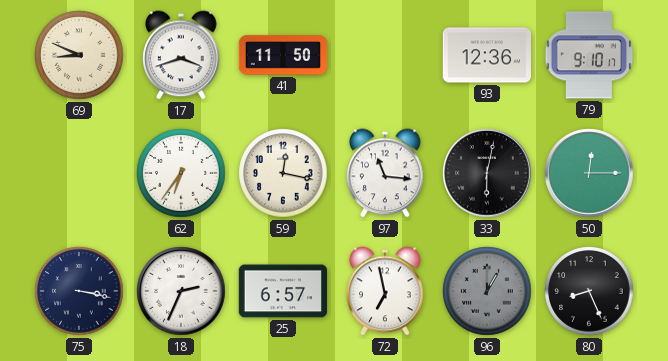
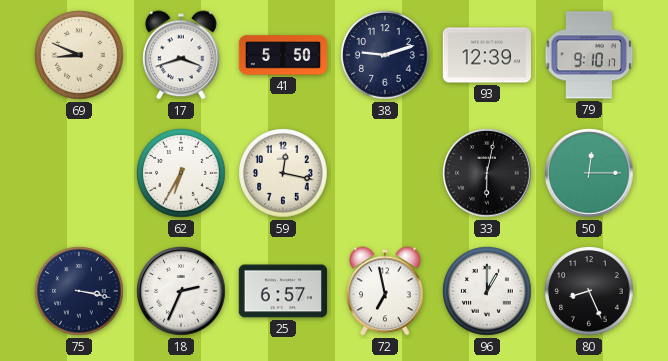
41: 11:50 -> 5:50
38: none -> 9:12
93: 12:36 -> 12:39
62: 6:36 -> 6:35
97: 11:16 -> none
96 dial: grey -> white
